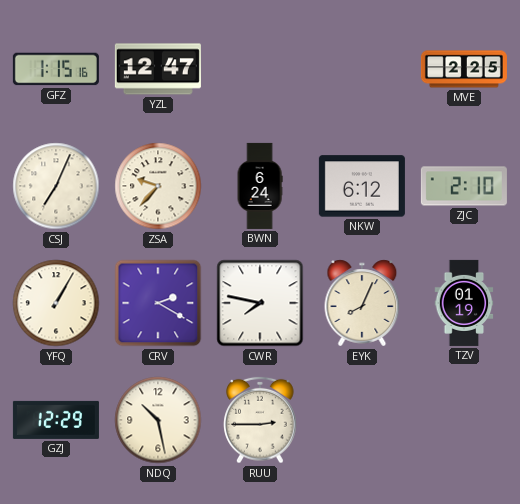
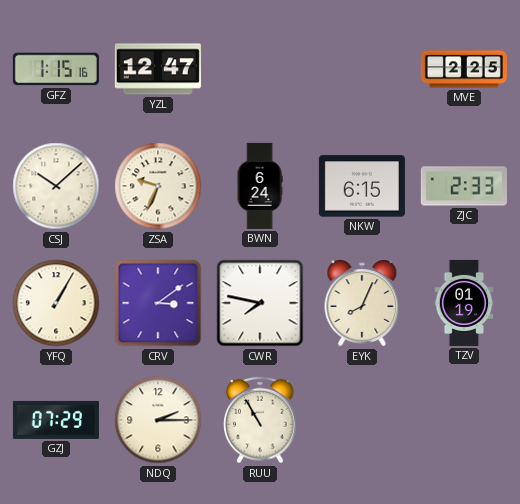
CSJ: 7:04 -> 10:08
ZSA: 9:37 -> 9:34
NKW: 6:12 -> 6:15
ZJC: 2:10 -> 2:33
CRV: 2:20 -> 3:09
GZJ: 12:29 -> 07:29
NDQ: 10:28 -> 2:15
RUU: 2:45 -> 10:55
